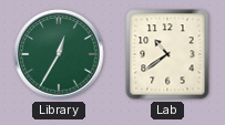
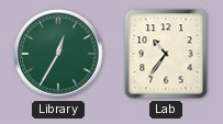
Lab: 10:39 -> 10:36
